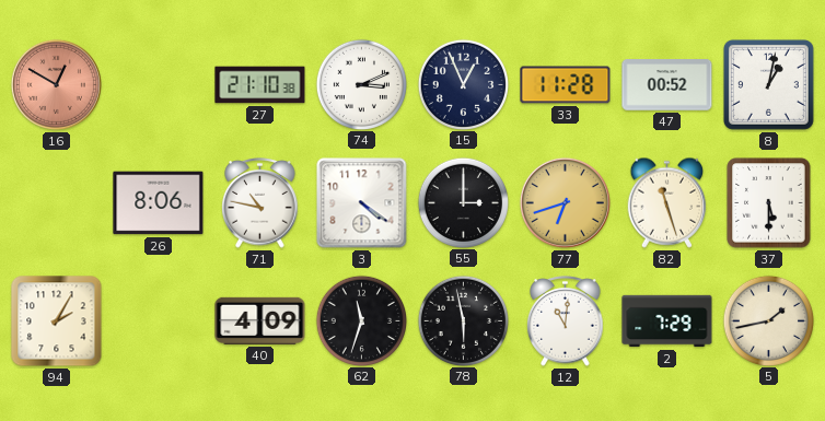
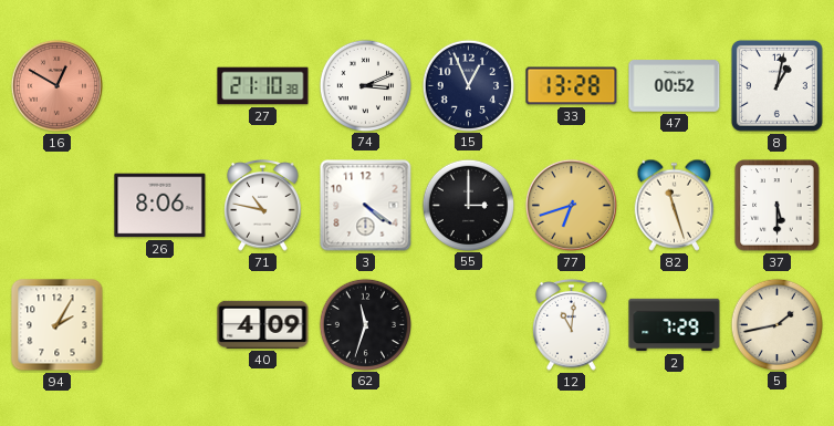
33: 11:28 -> 13:28
78: 5:58 -> none
